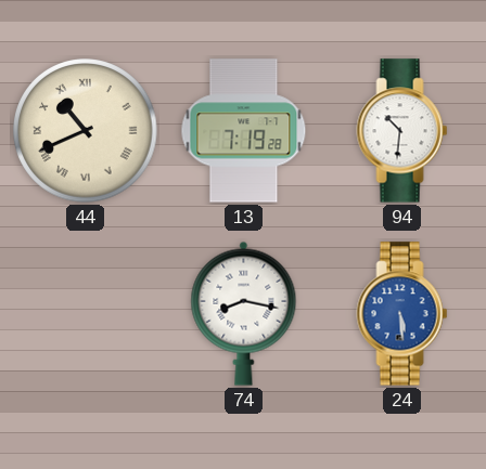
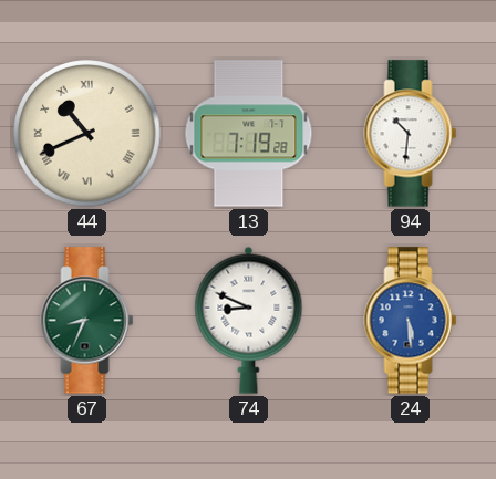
67: none -> 8:34
74: 8:17 -> 8:49
